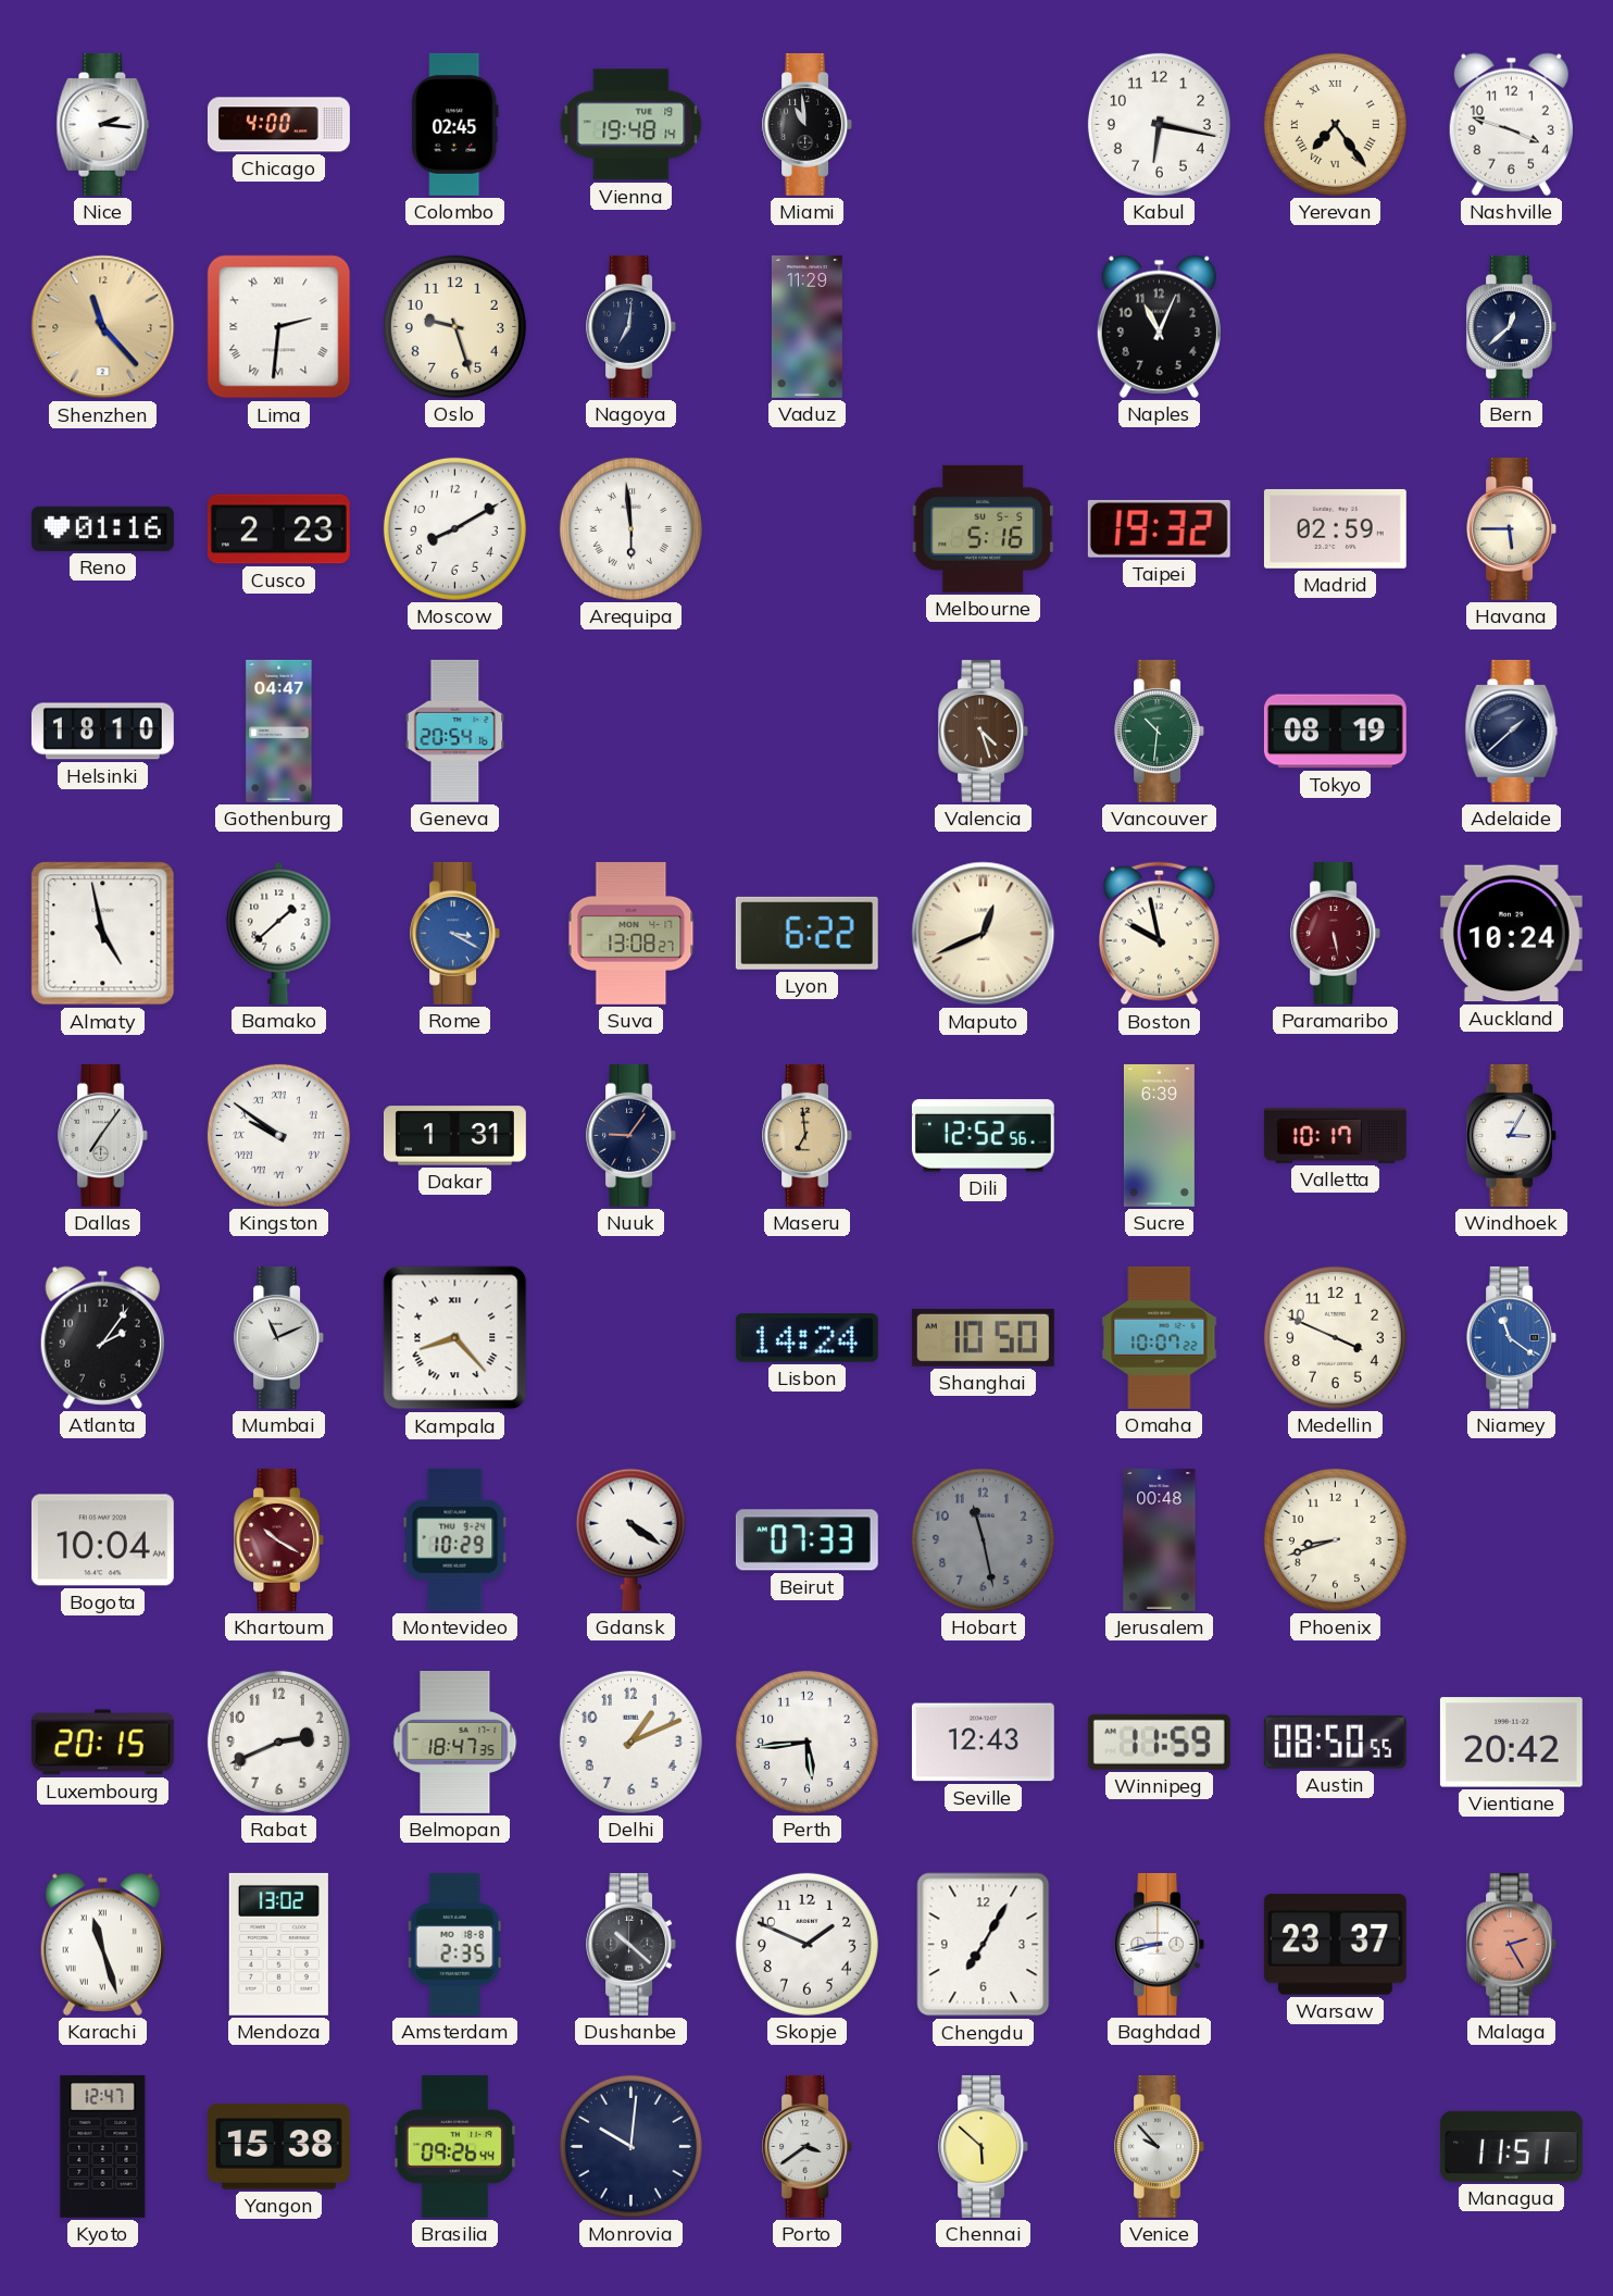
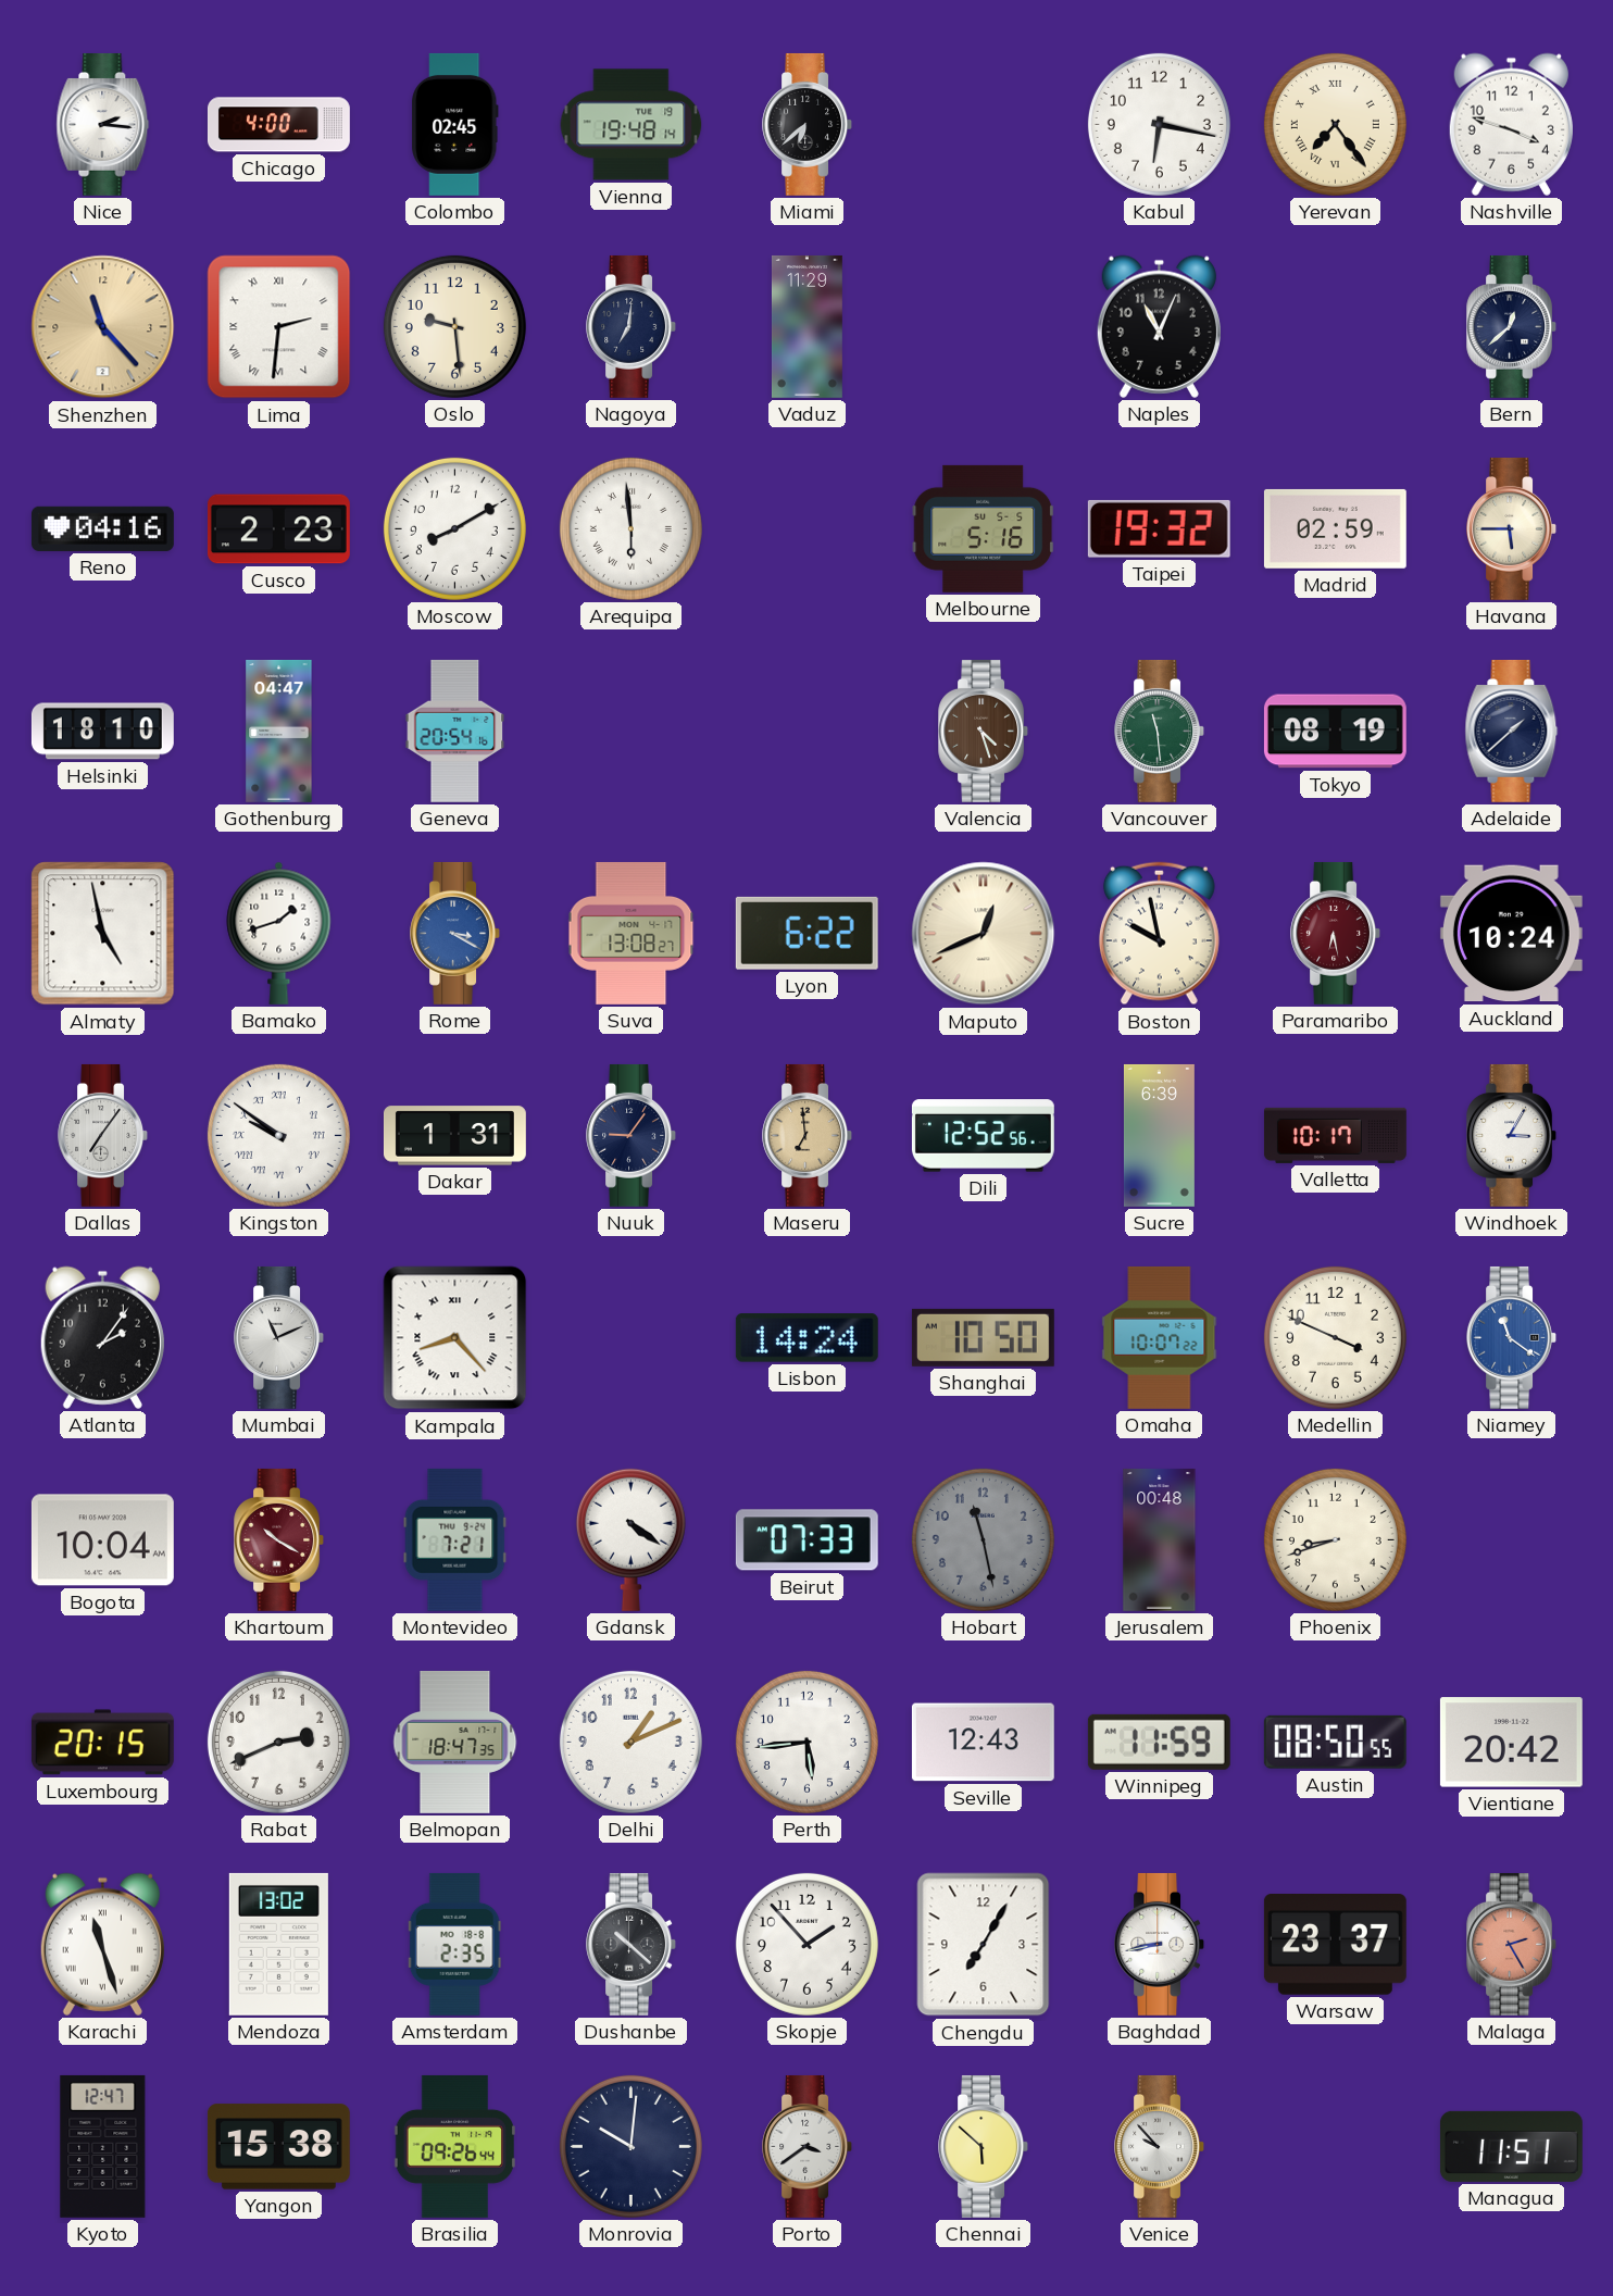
Miami: 10:59 -> 6:38
Oslo: 9:27 -> 9:29
Reno: 01:16 -> 04:16
Vancouver: 10:31 -> 11:29
Bamako: 1:38 -> 1:42
Paramaribo: 5:28 -> 6:28
Montevideo: 10:29 -> 7:21
Skopje: 1:49 -> 1:53
